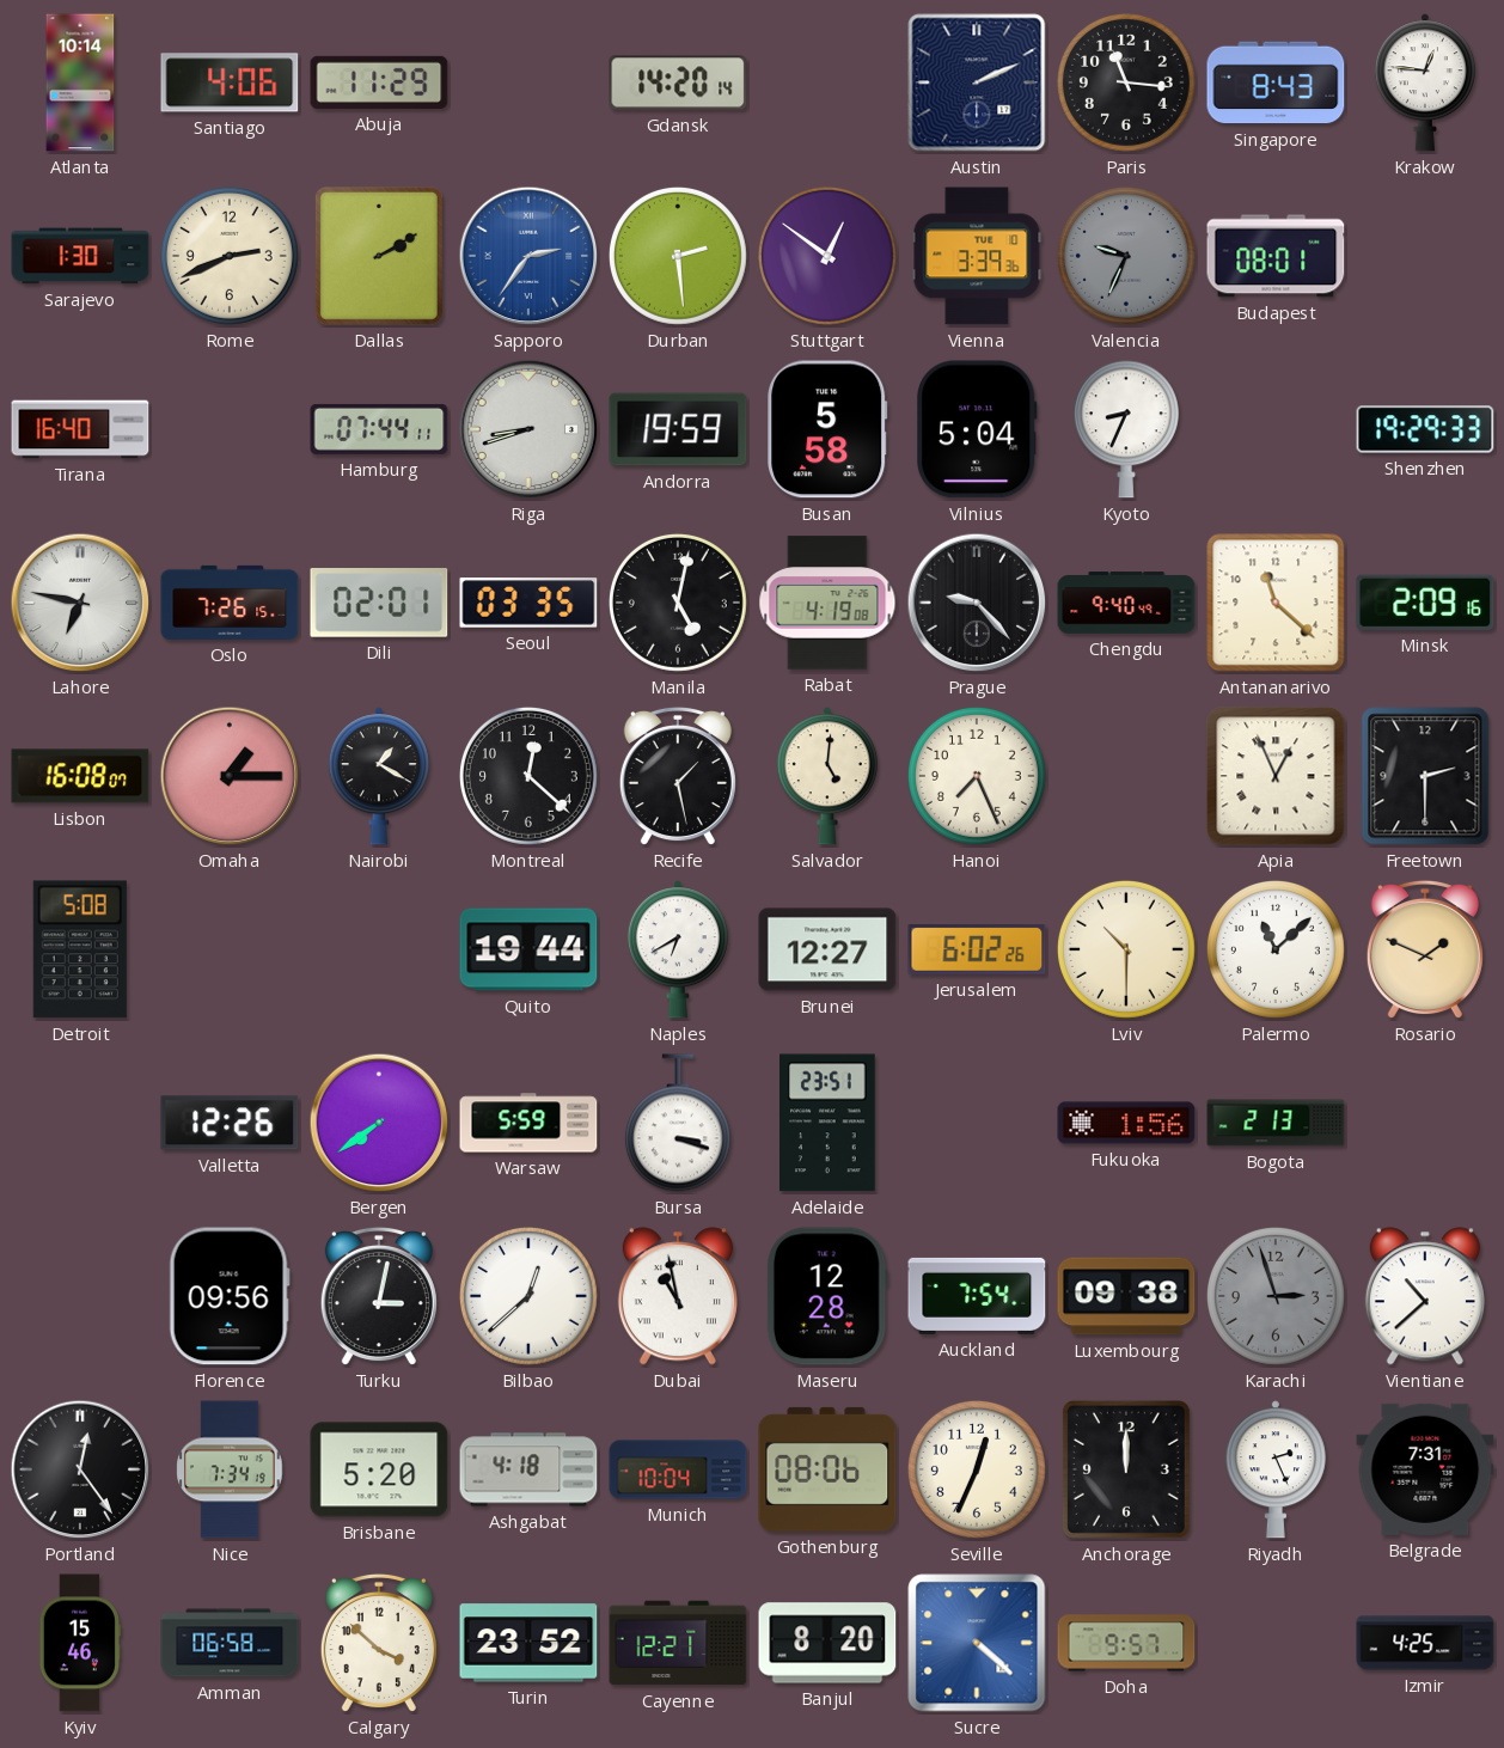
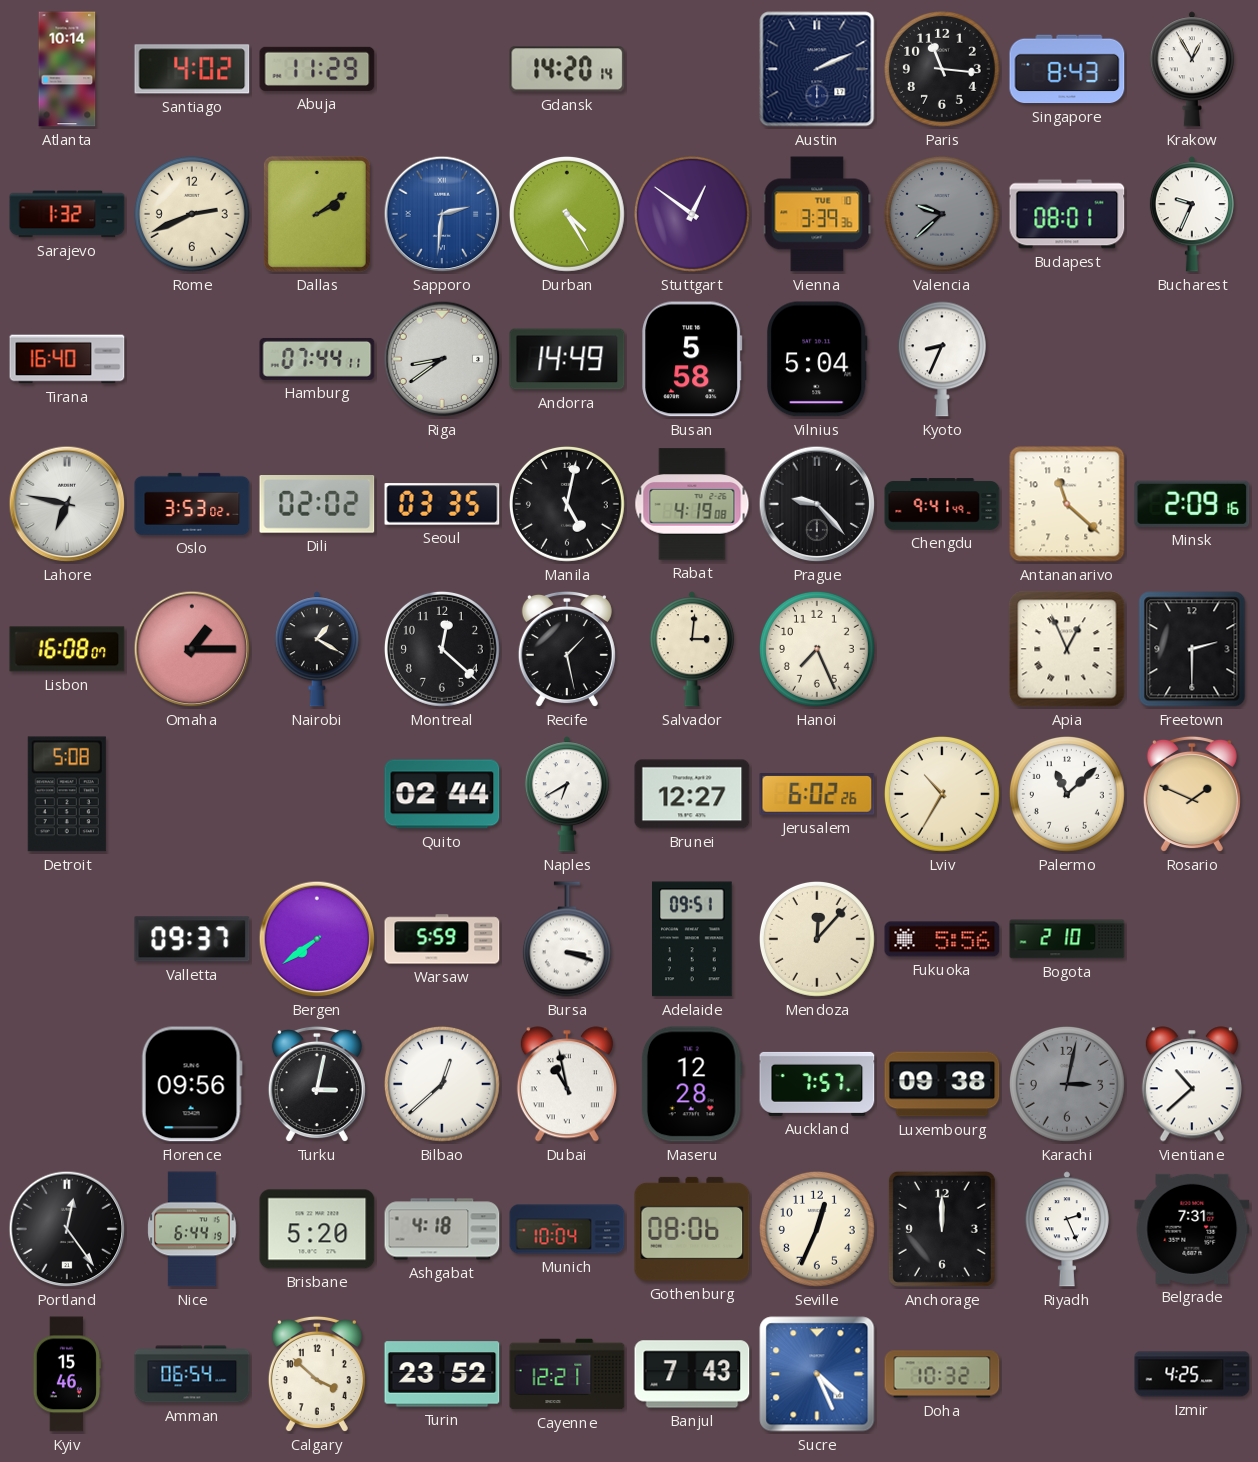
Santiago: 4:06 -> 4:02
Krakow: 12:46 -> 12:55
Sarajevo: 1:30 -> 1:32
Dallas: 2:10 -> 2:09
Sapporo: 2:36 -> 2:31
Durban: 2:29 -> 4:25
Valencia: 9:34 -> 9:38
Bucharest: none -> 9:34
Riga: 8:42 -> 8:39
Andorra: 19:59 -> 14:49
Shenzhen: 19:29 -> none
Oslo: 7:26 -> 3:53
Dili: 02:01 -> 02:02
Chengdu: 9:40 -> 9:41
Salvador: 5:01 -> 3:01
Quito: 19:44 -> 02:44
Lviv: 10:30 -> 10:35
Valletta: 12:26 -> 09:37
Adelaide: 23:51 -> 09:51
Mendoza: none -> 12:07
Fukuoka: 1:56 -> 5:56
Bogota: 2:13 -> 2:10
Auckland: 7:54 -> 7:57
Karachi: 2:57 -> 3:02
Nice: 7:34 -> 6:44
Amman: 06:58 -> 06:54
Banjul: 8:20 -> 7:43
Sucre: 4:22 -> 4:26
Doha: 9:57 -> 10:32
